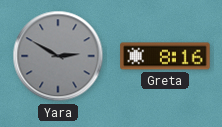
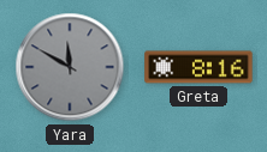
Yara: 2:50 -> 11:50
